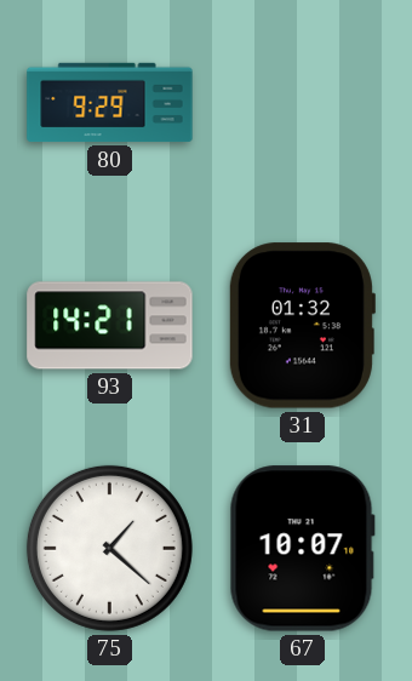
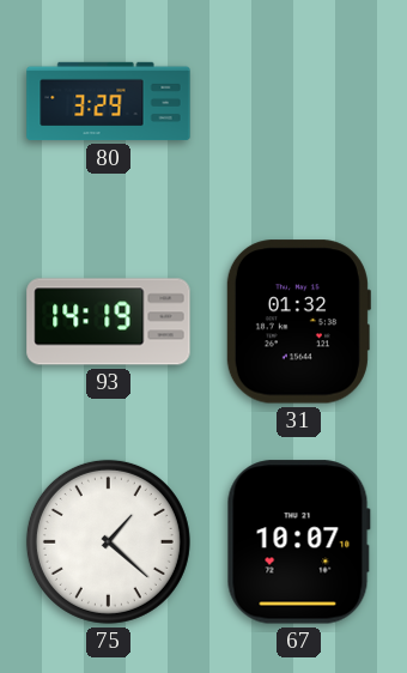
80: 9:29 -> 3:29
93: 14:21 -> 14:19
